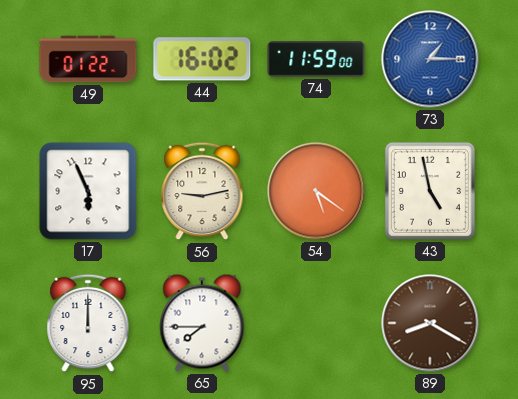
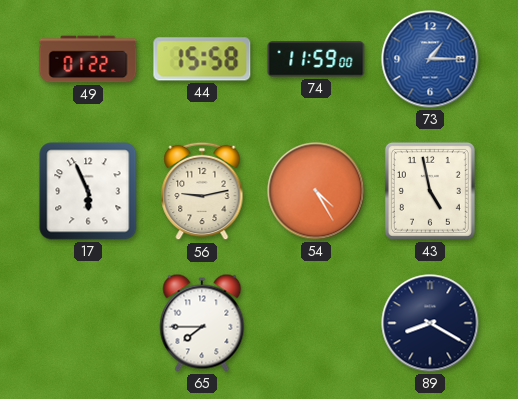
44: 16:02 -> 15:58
54: 5:21 -> 4:25
95: 12:00 -> none
89 dial: brown -> navy
